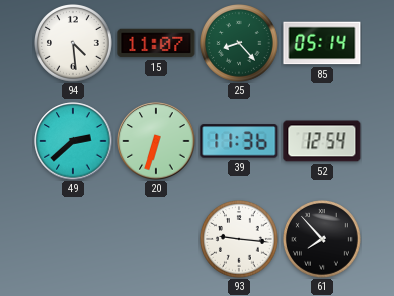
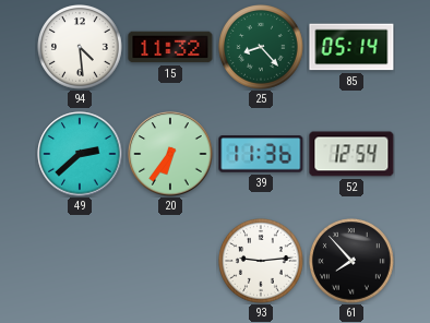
15: 11:07 -> 11:32
20: 6:33 -> 6:36
93: 9:16 -> 9:14
